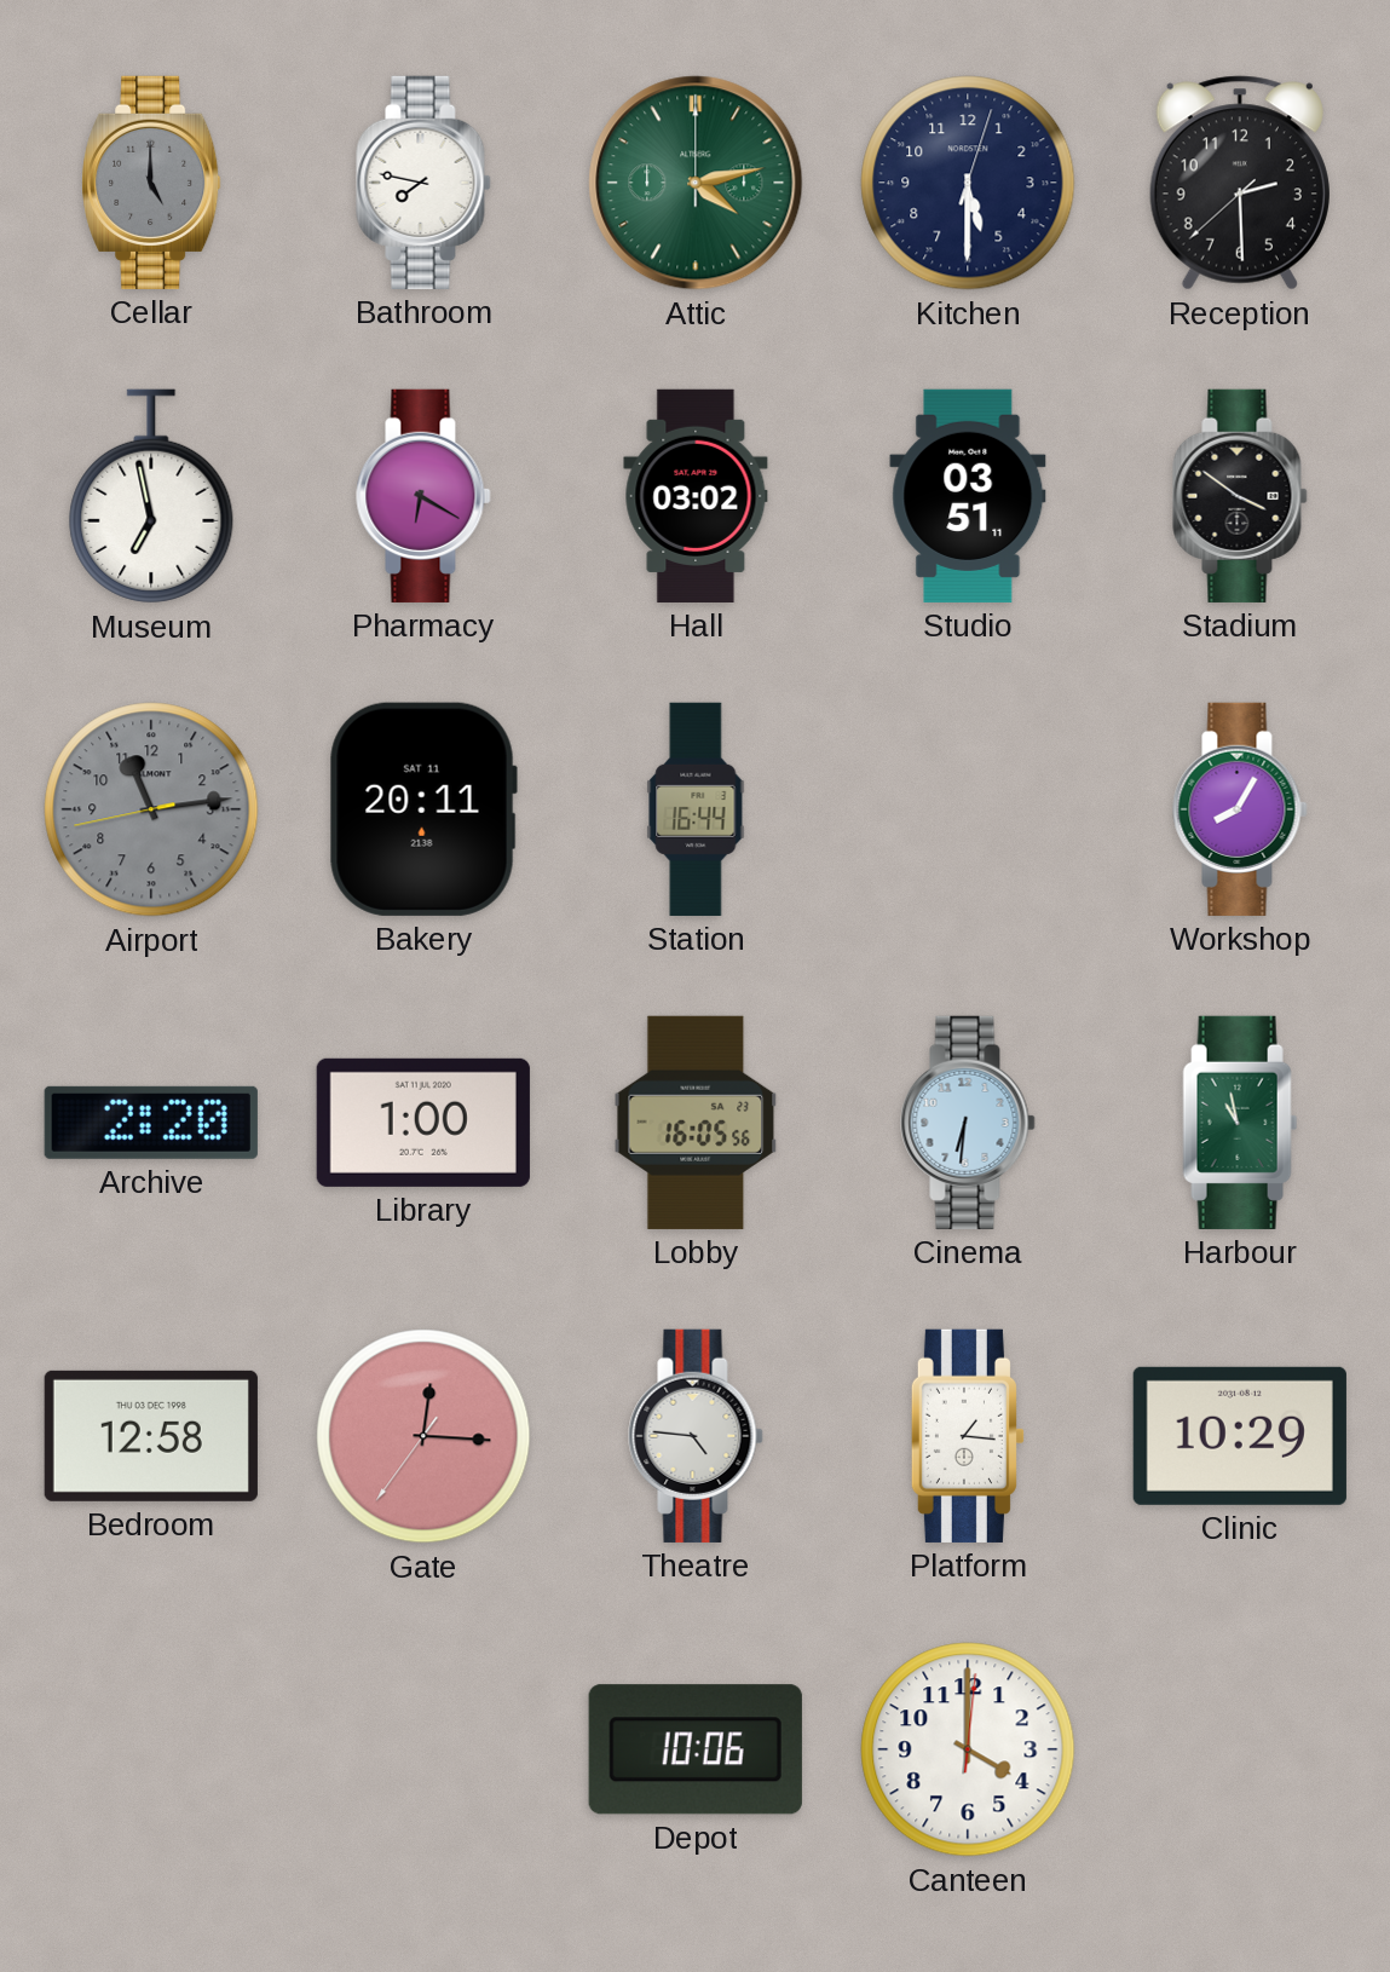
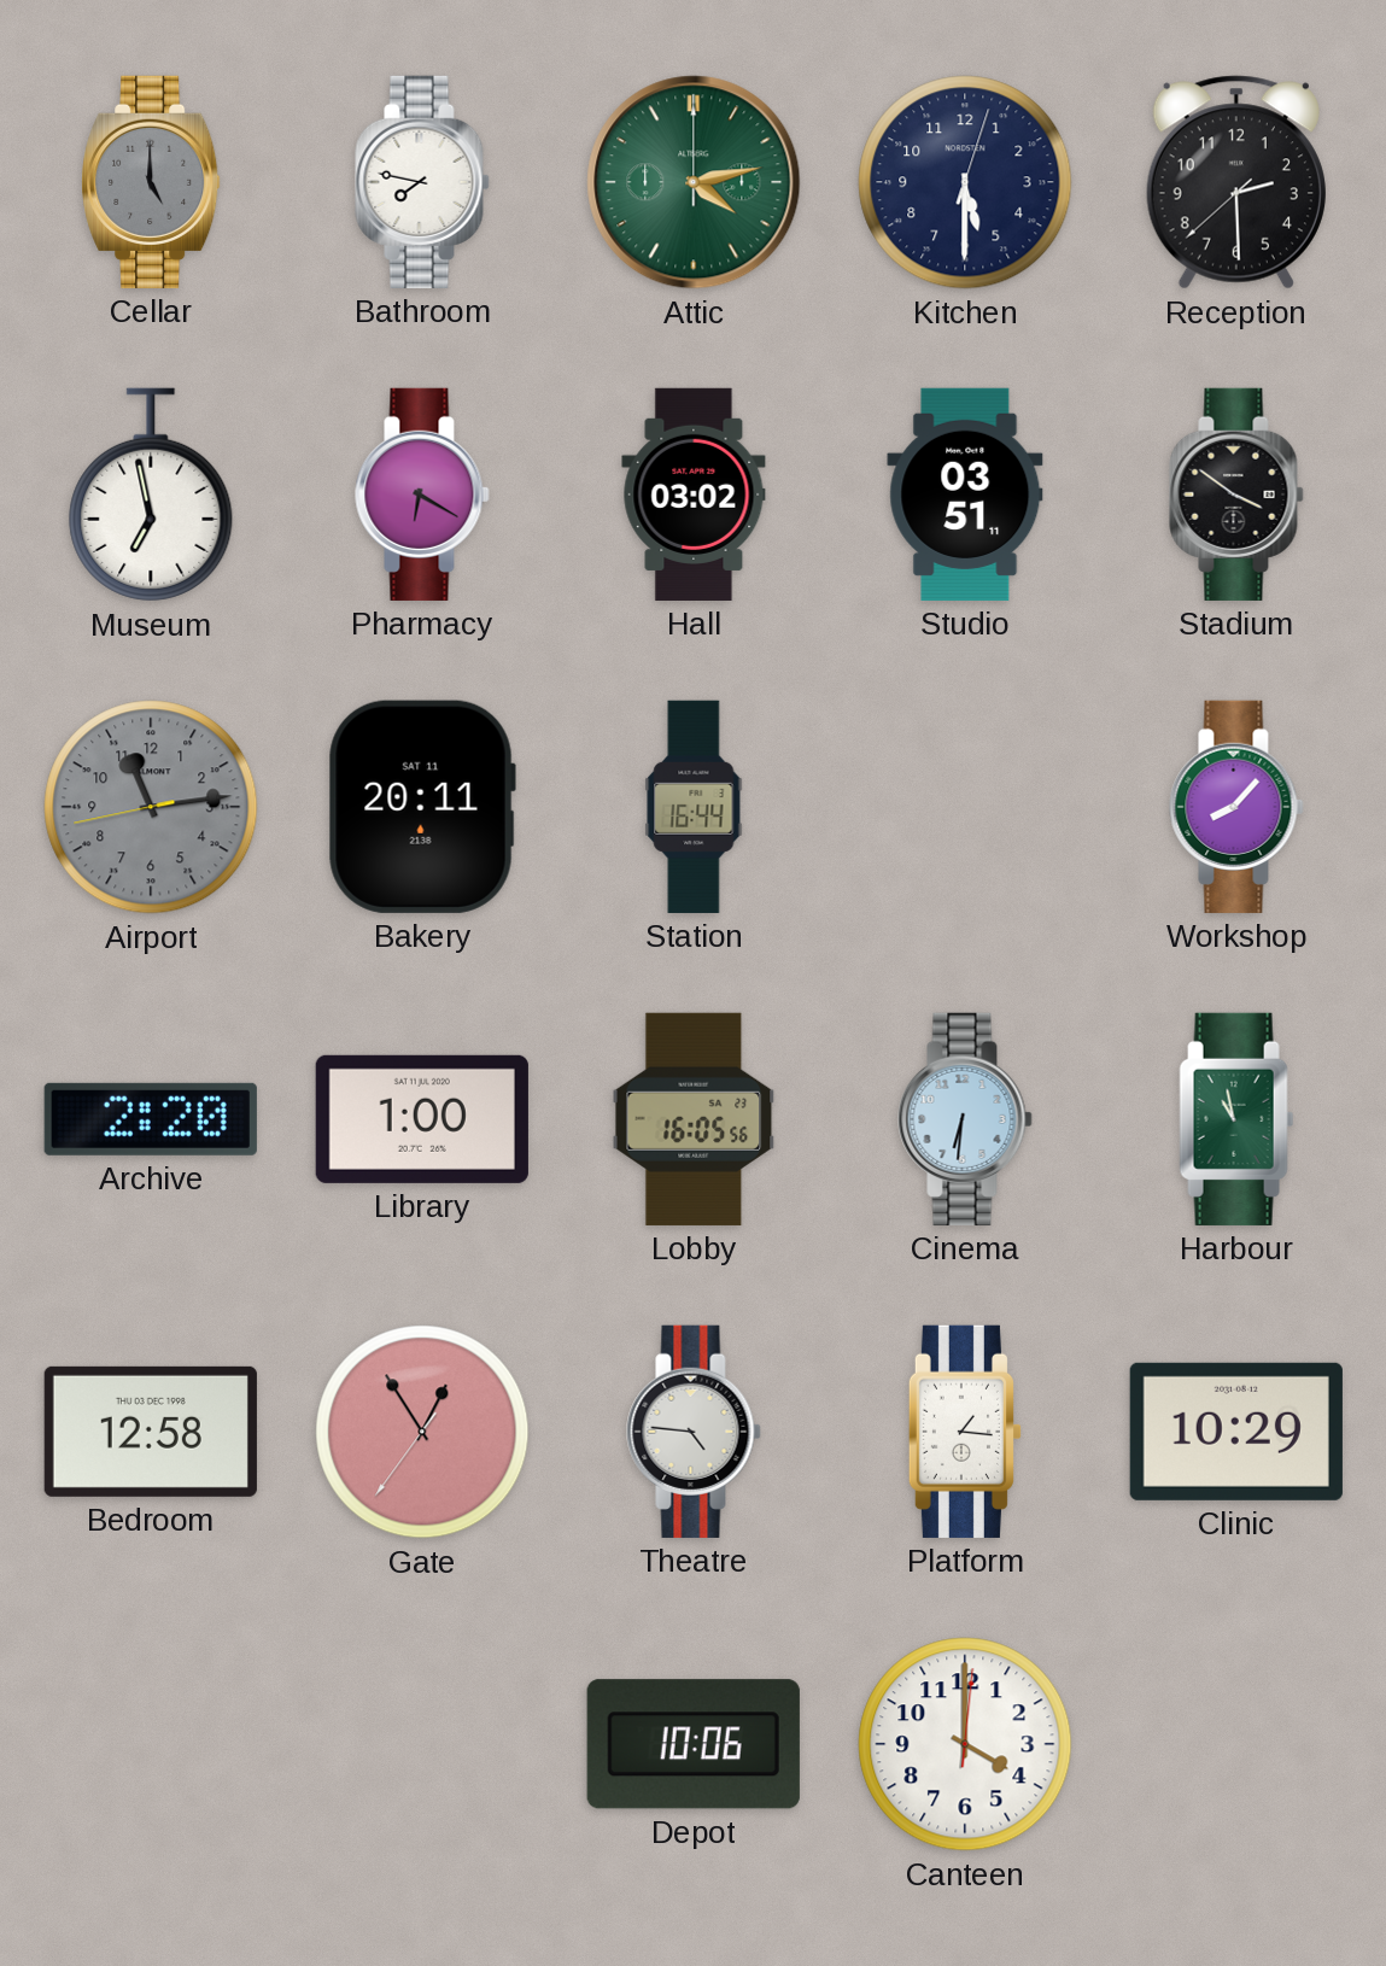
Workshop: 8:05 -> 8:07
Gate: 12:15 -> 12:54
